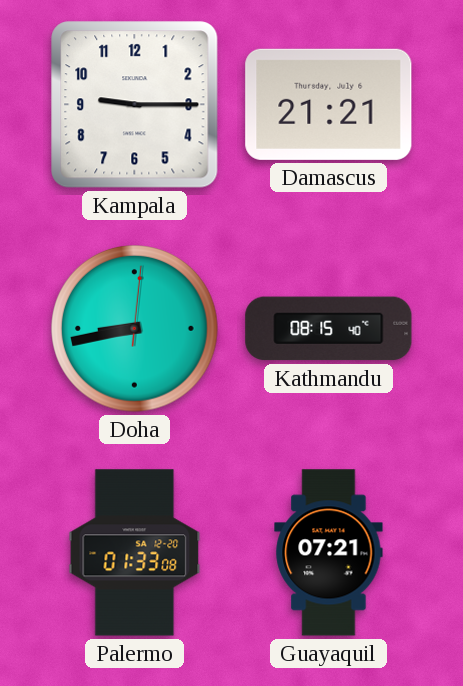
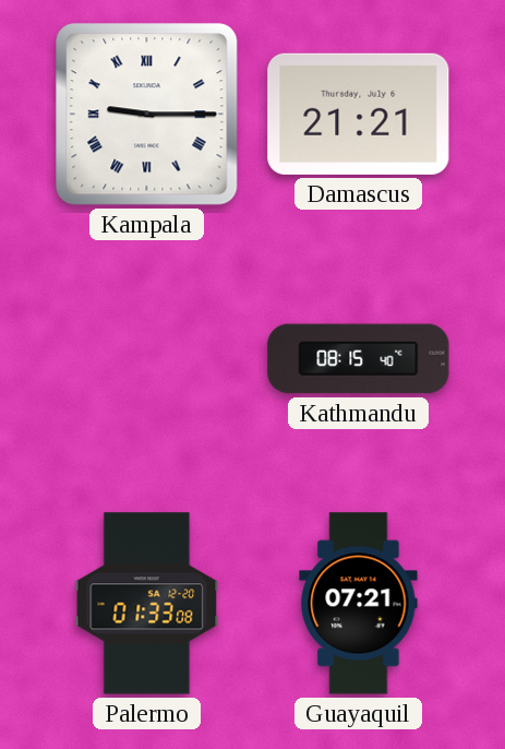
Kampala numerals: Arabic -> Roman
Doha: 8:43 -> none
